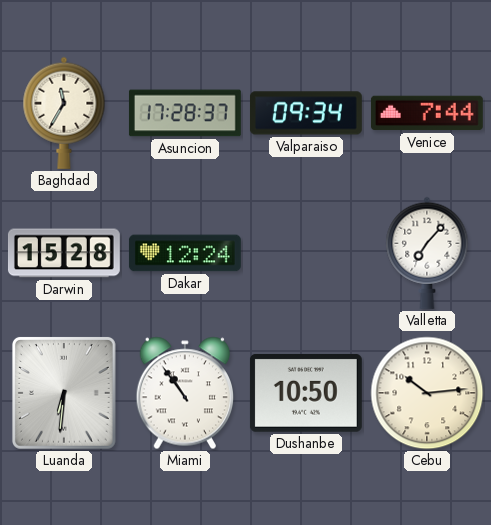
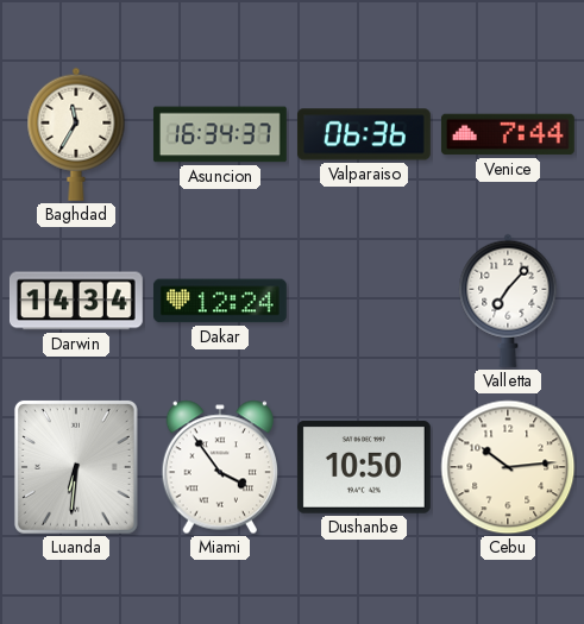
Asuncion: 17:28 -> 16:34
Valparaiso: 09:34 -> 06:36
Darwin: 15:28 -> 14:34
Miami: 10:54 -> 3:54
